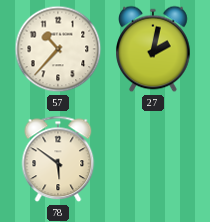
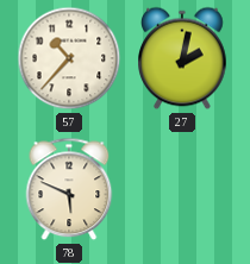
78: 5:51 -> 5:49
